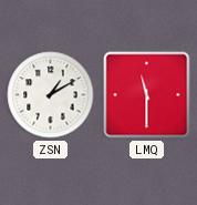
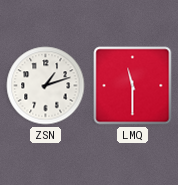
ZSN: 1:10 -> 1:12
